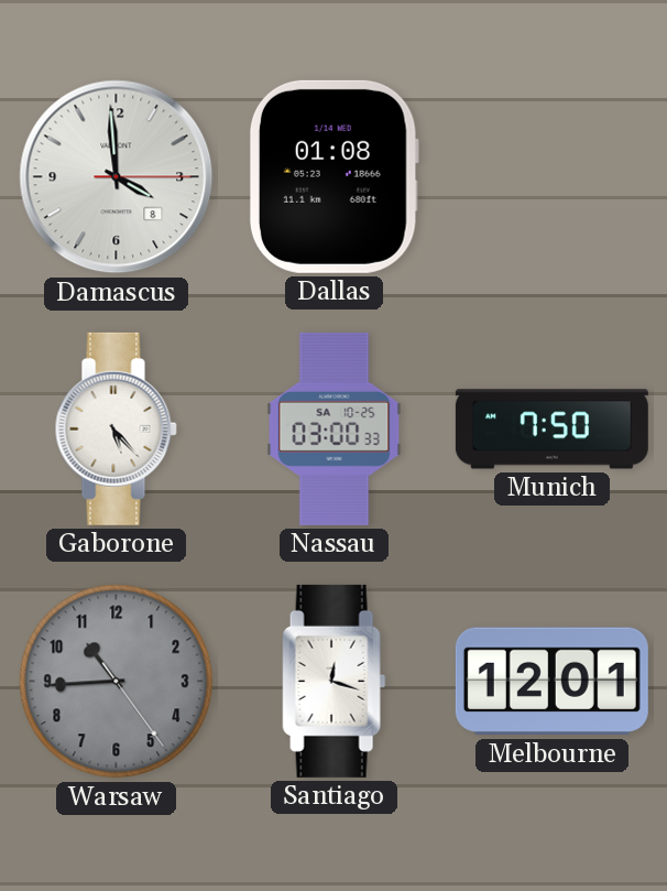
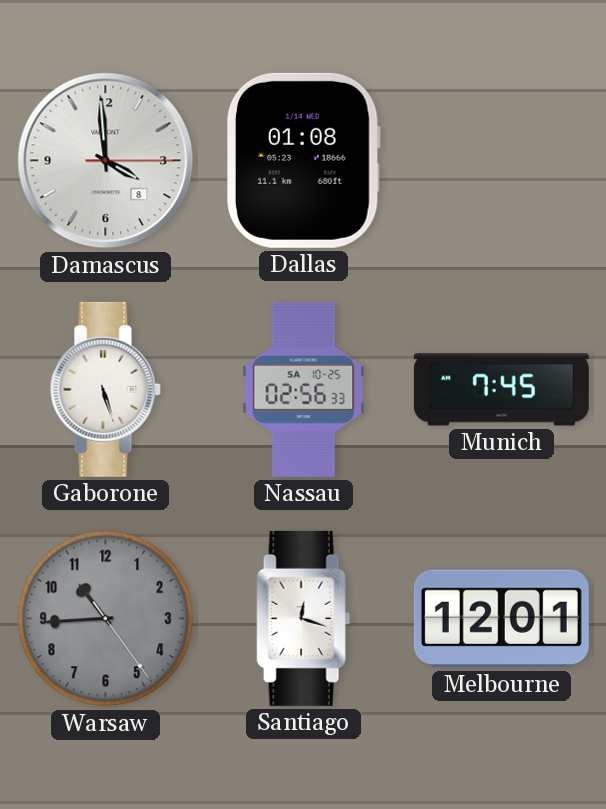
Gaborone: 5:23 -> 5:27
Nassau: 03:00 -> 02:56
Munich: 7:50 -> 7:45
